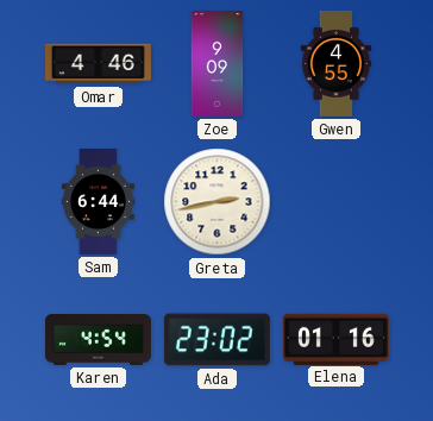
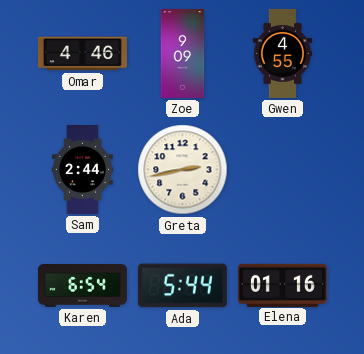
Sam: 6:44 -> 2:44
Karen: 4:54 -> 6:54
Ada: 23:02 -> 5:44
